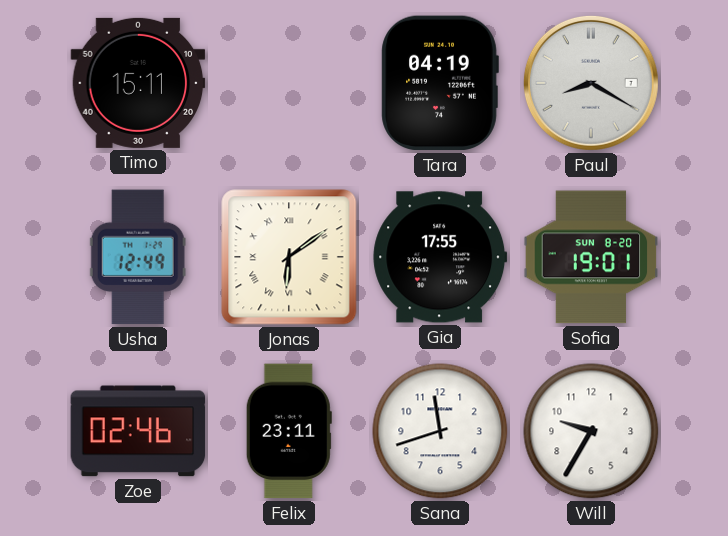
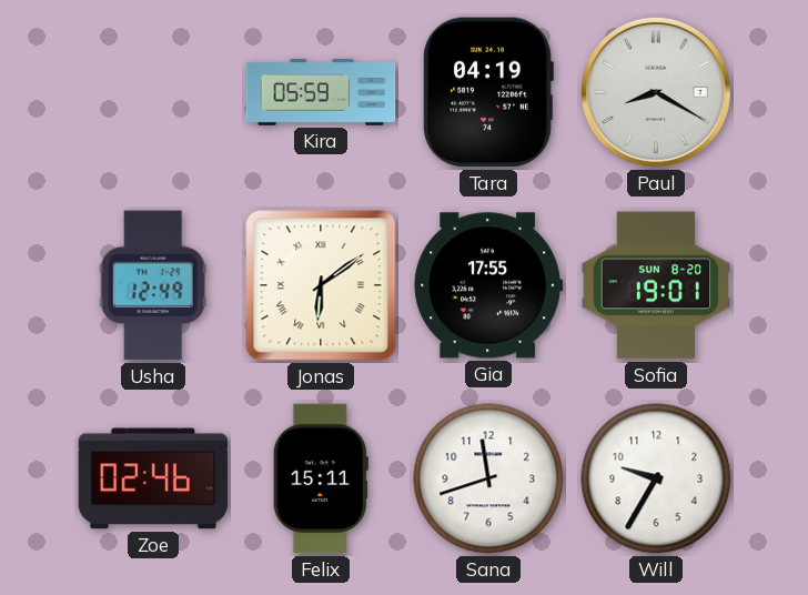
Timo: 15:11 -> none
Kira: none -> 05:59
Felix: 23:11 -> 15:11
